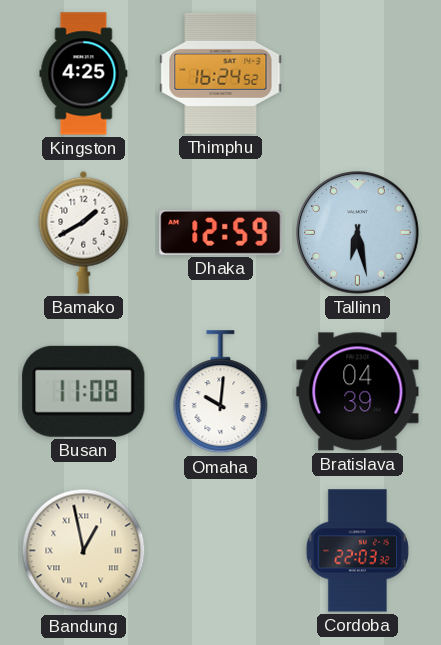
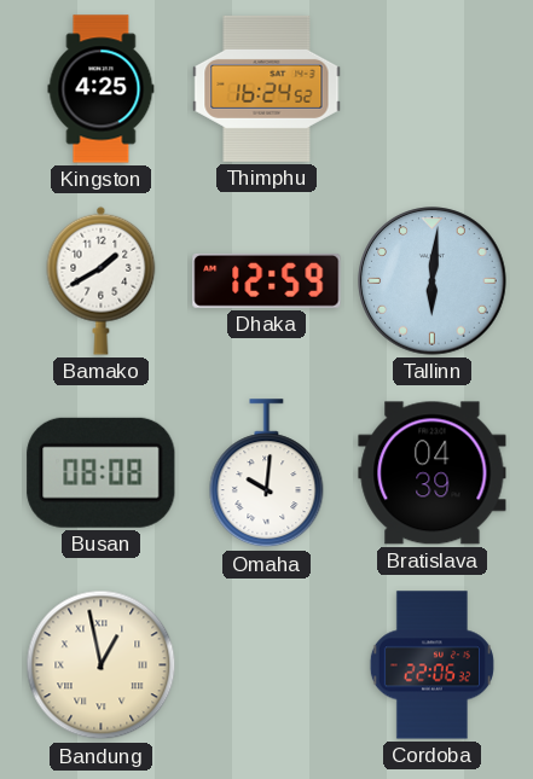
Tallinn: 6:28 -> 6:01
Busan: 11:08 -> 08:08
Cordoba: 22:03 -> 22:06
